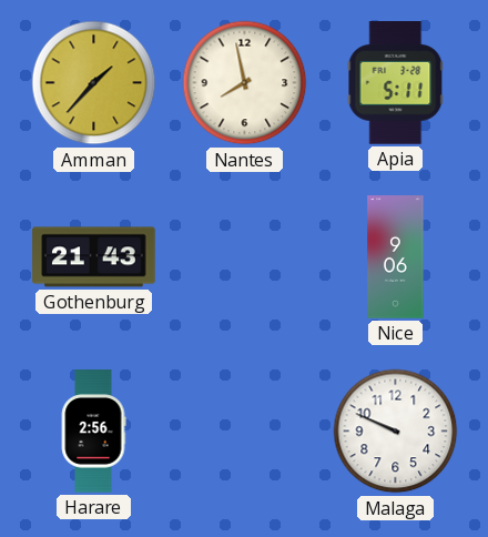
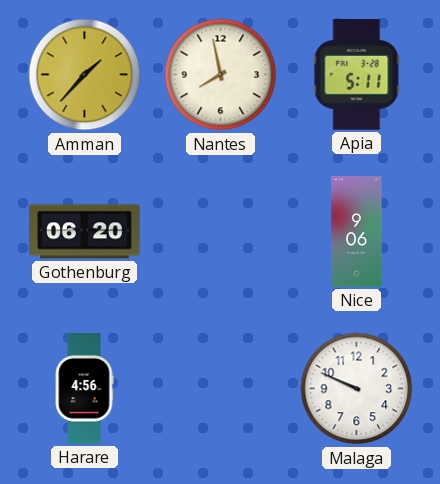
Gothenburg: 21:43 -> 06:20
Harare: 2:56 -> 4:56
